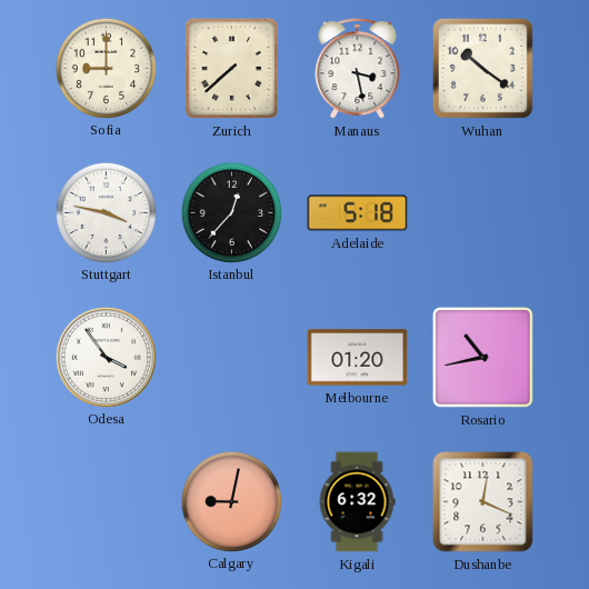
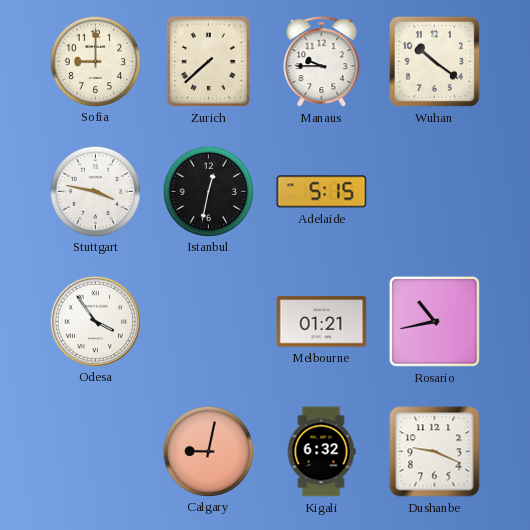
Manaus: 3:28 -> 9:45
Istanbul: 12:37 -> 12:32
Adelaide: 5:18 -> 5:15
Melbourne: 01:20 -> 01:21
Dushanbe: 12:19 -> 9:19
